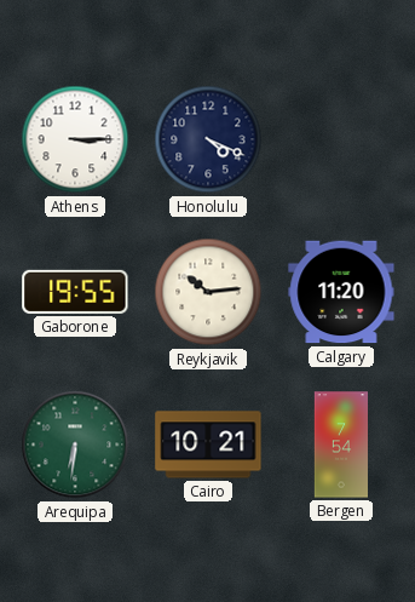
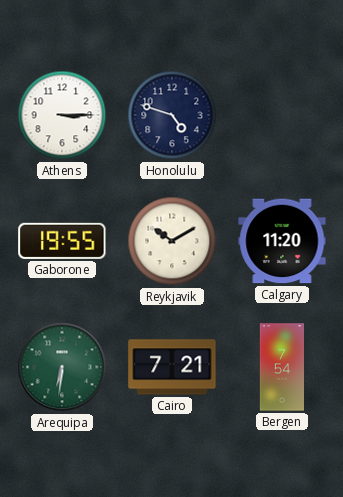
Honolulu: 4:19 -> 4:48
Reykjavik: 10:14 -> 10:10
Cairo: 10:21 -> 7:21
